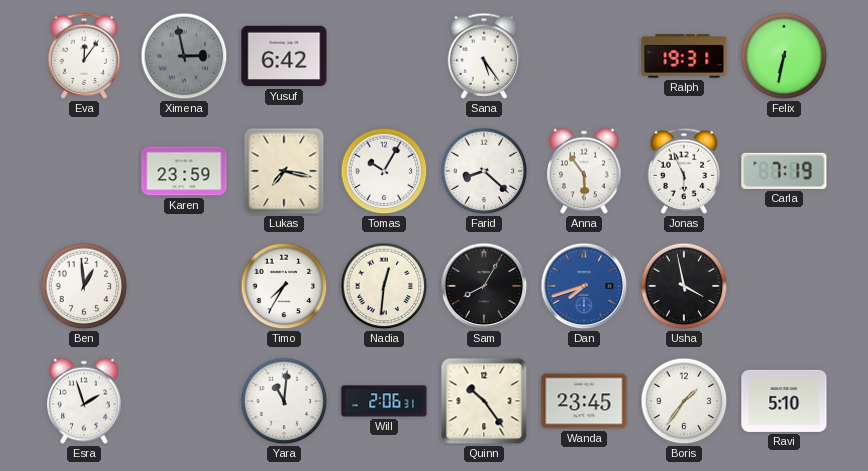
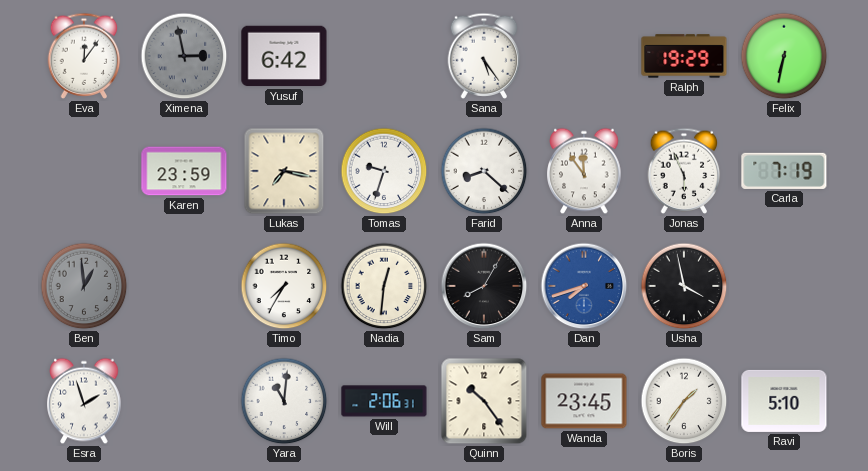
Ralph: 19:31 -> 19:29
Tomas: 10:05 -> 9:33
Anna: 5:54 -> 11:54
Ben dial: white -> grey
